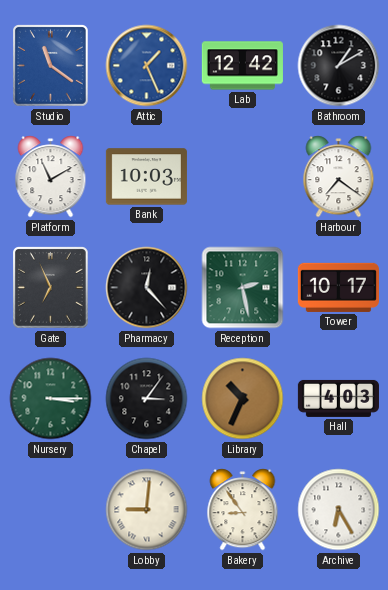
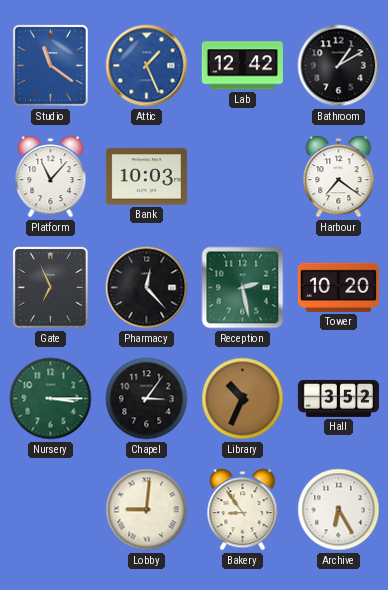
Platform: 11:10 -> 11:07
Tower: 10:17 -> 10:20
Hall: 4:03 -> 3:52
